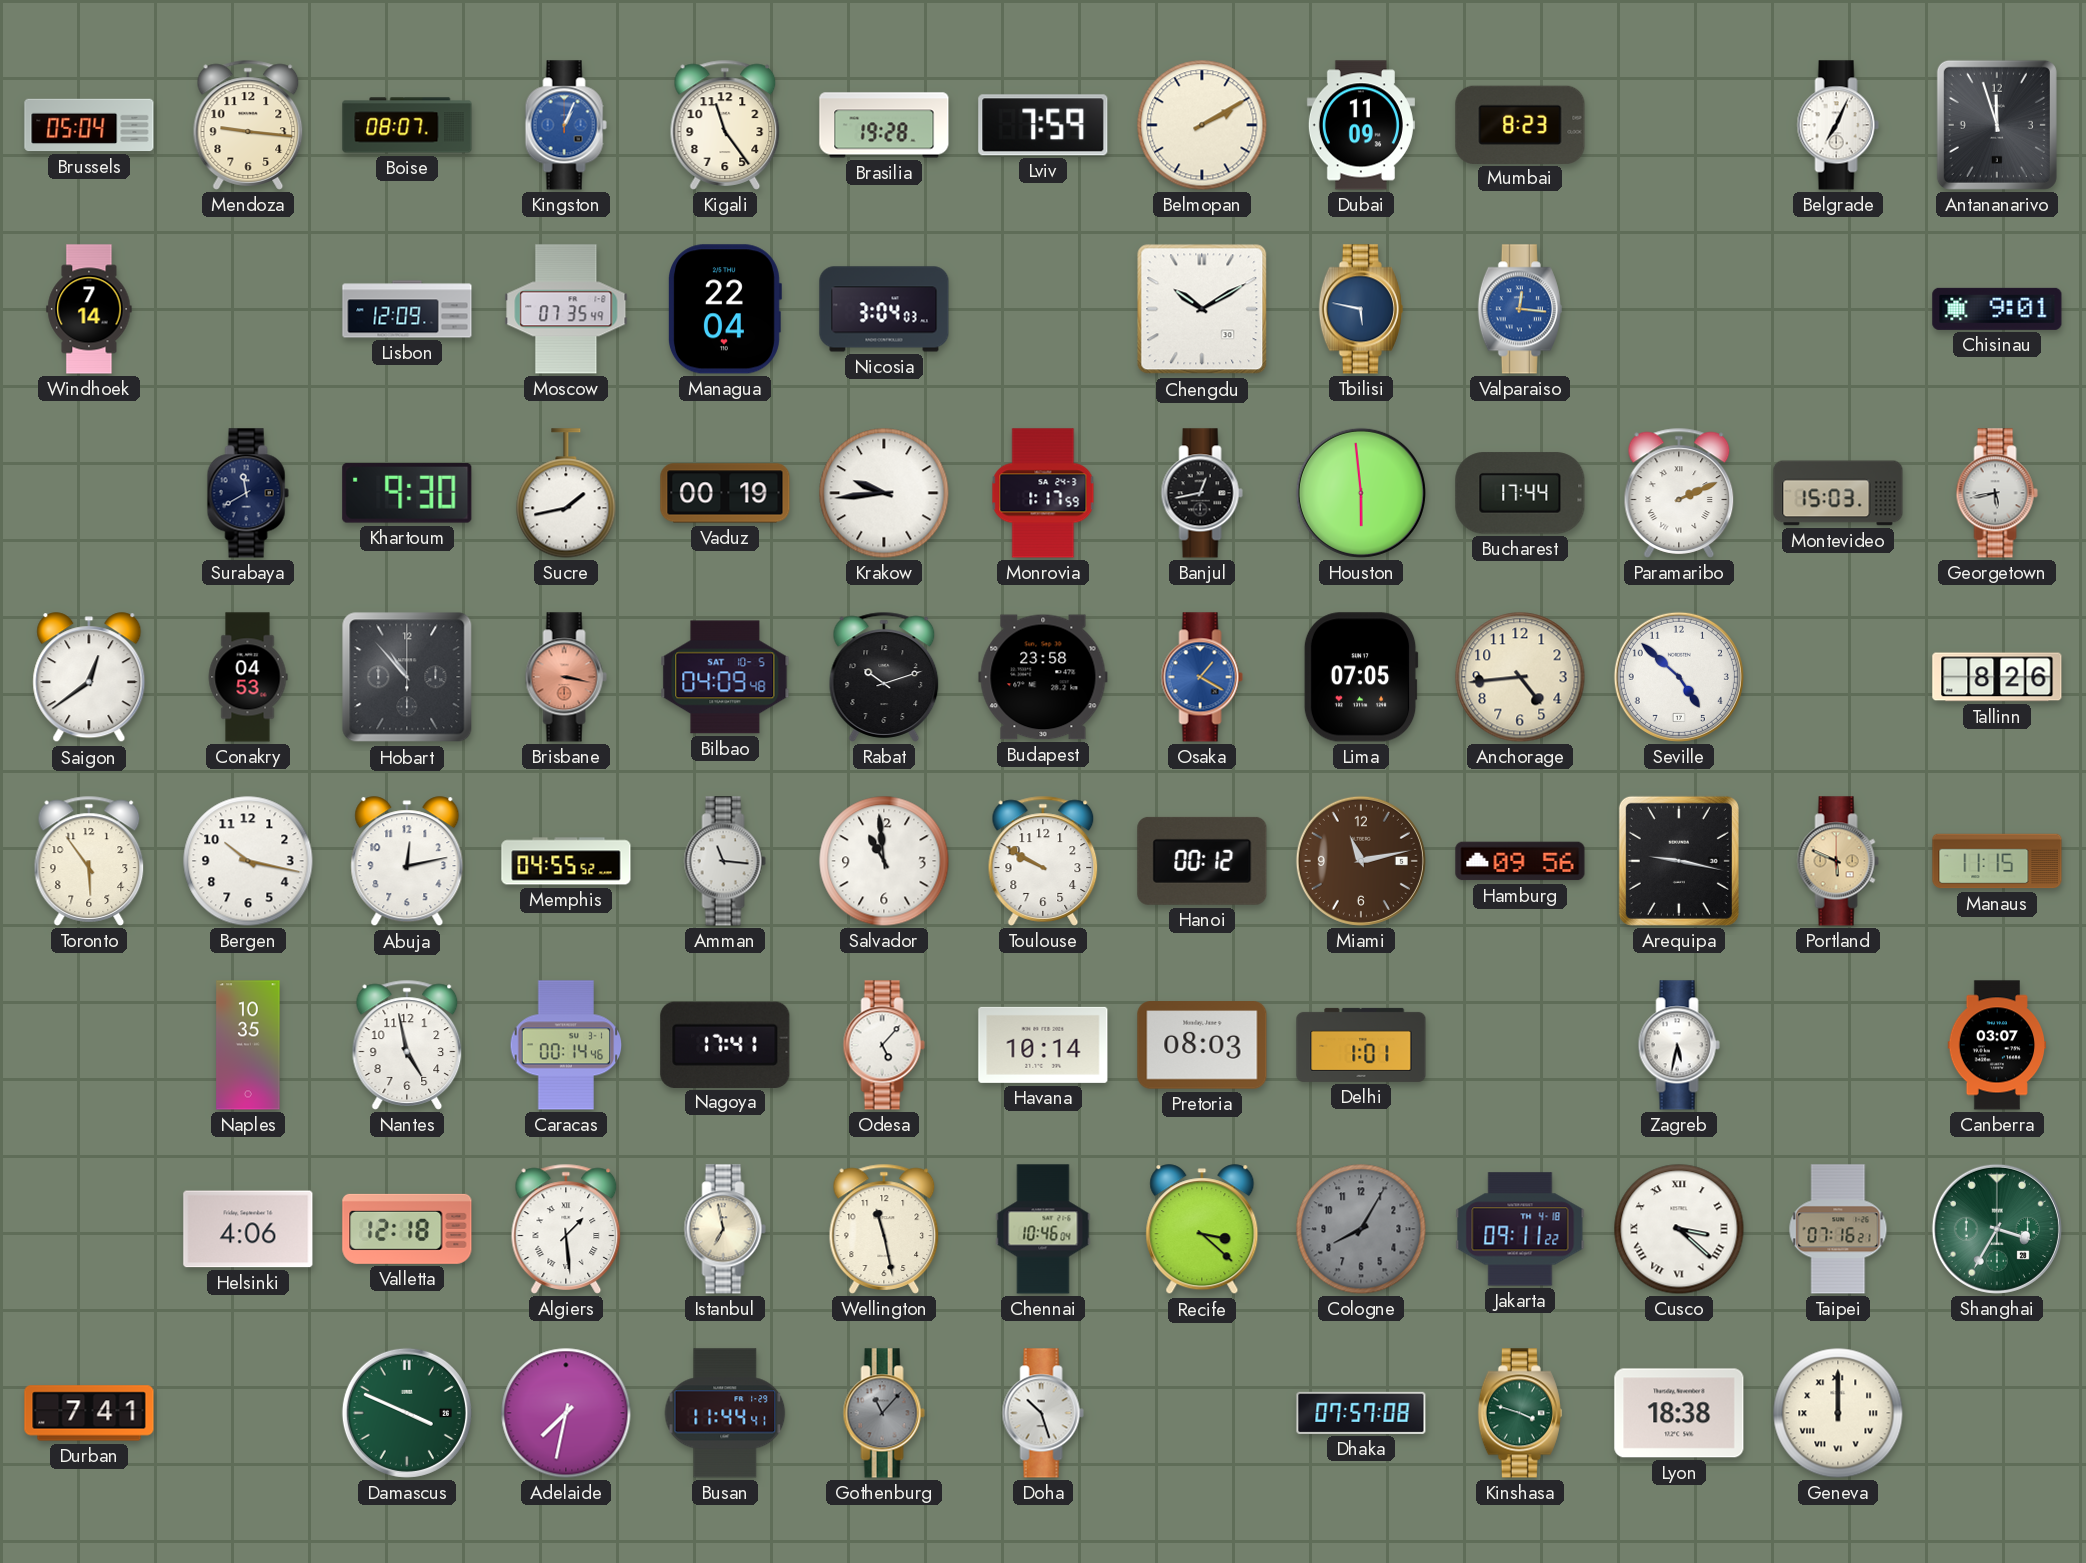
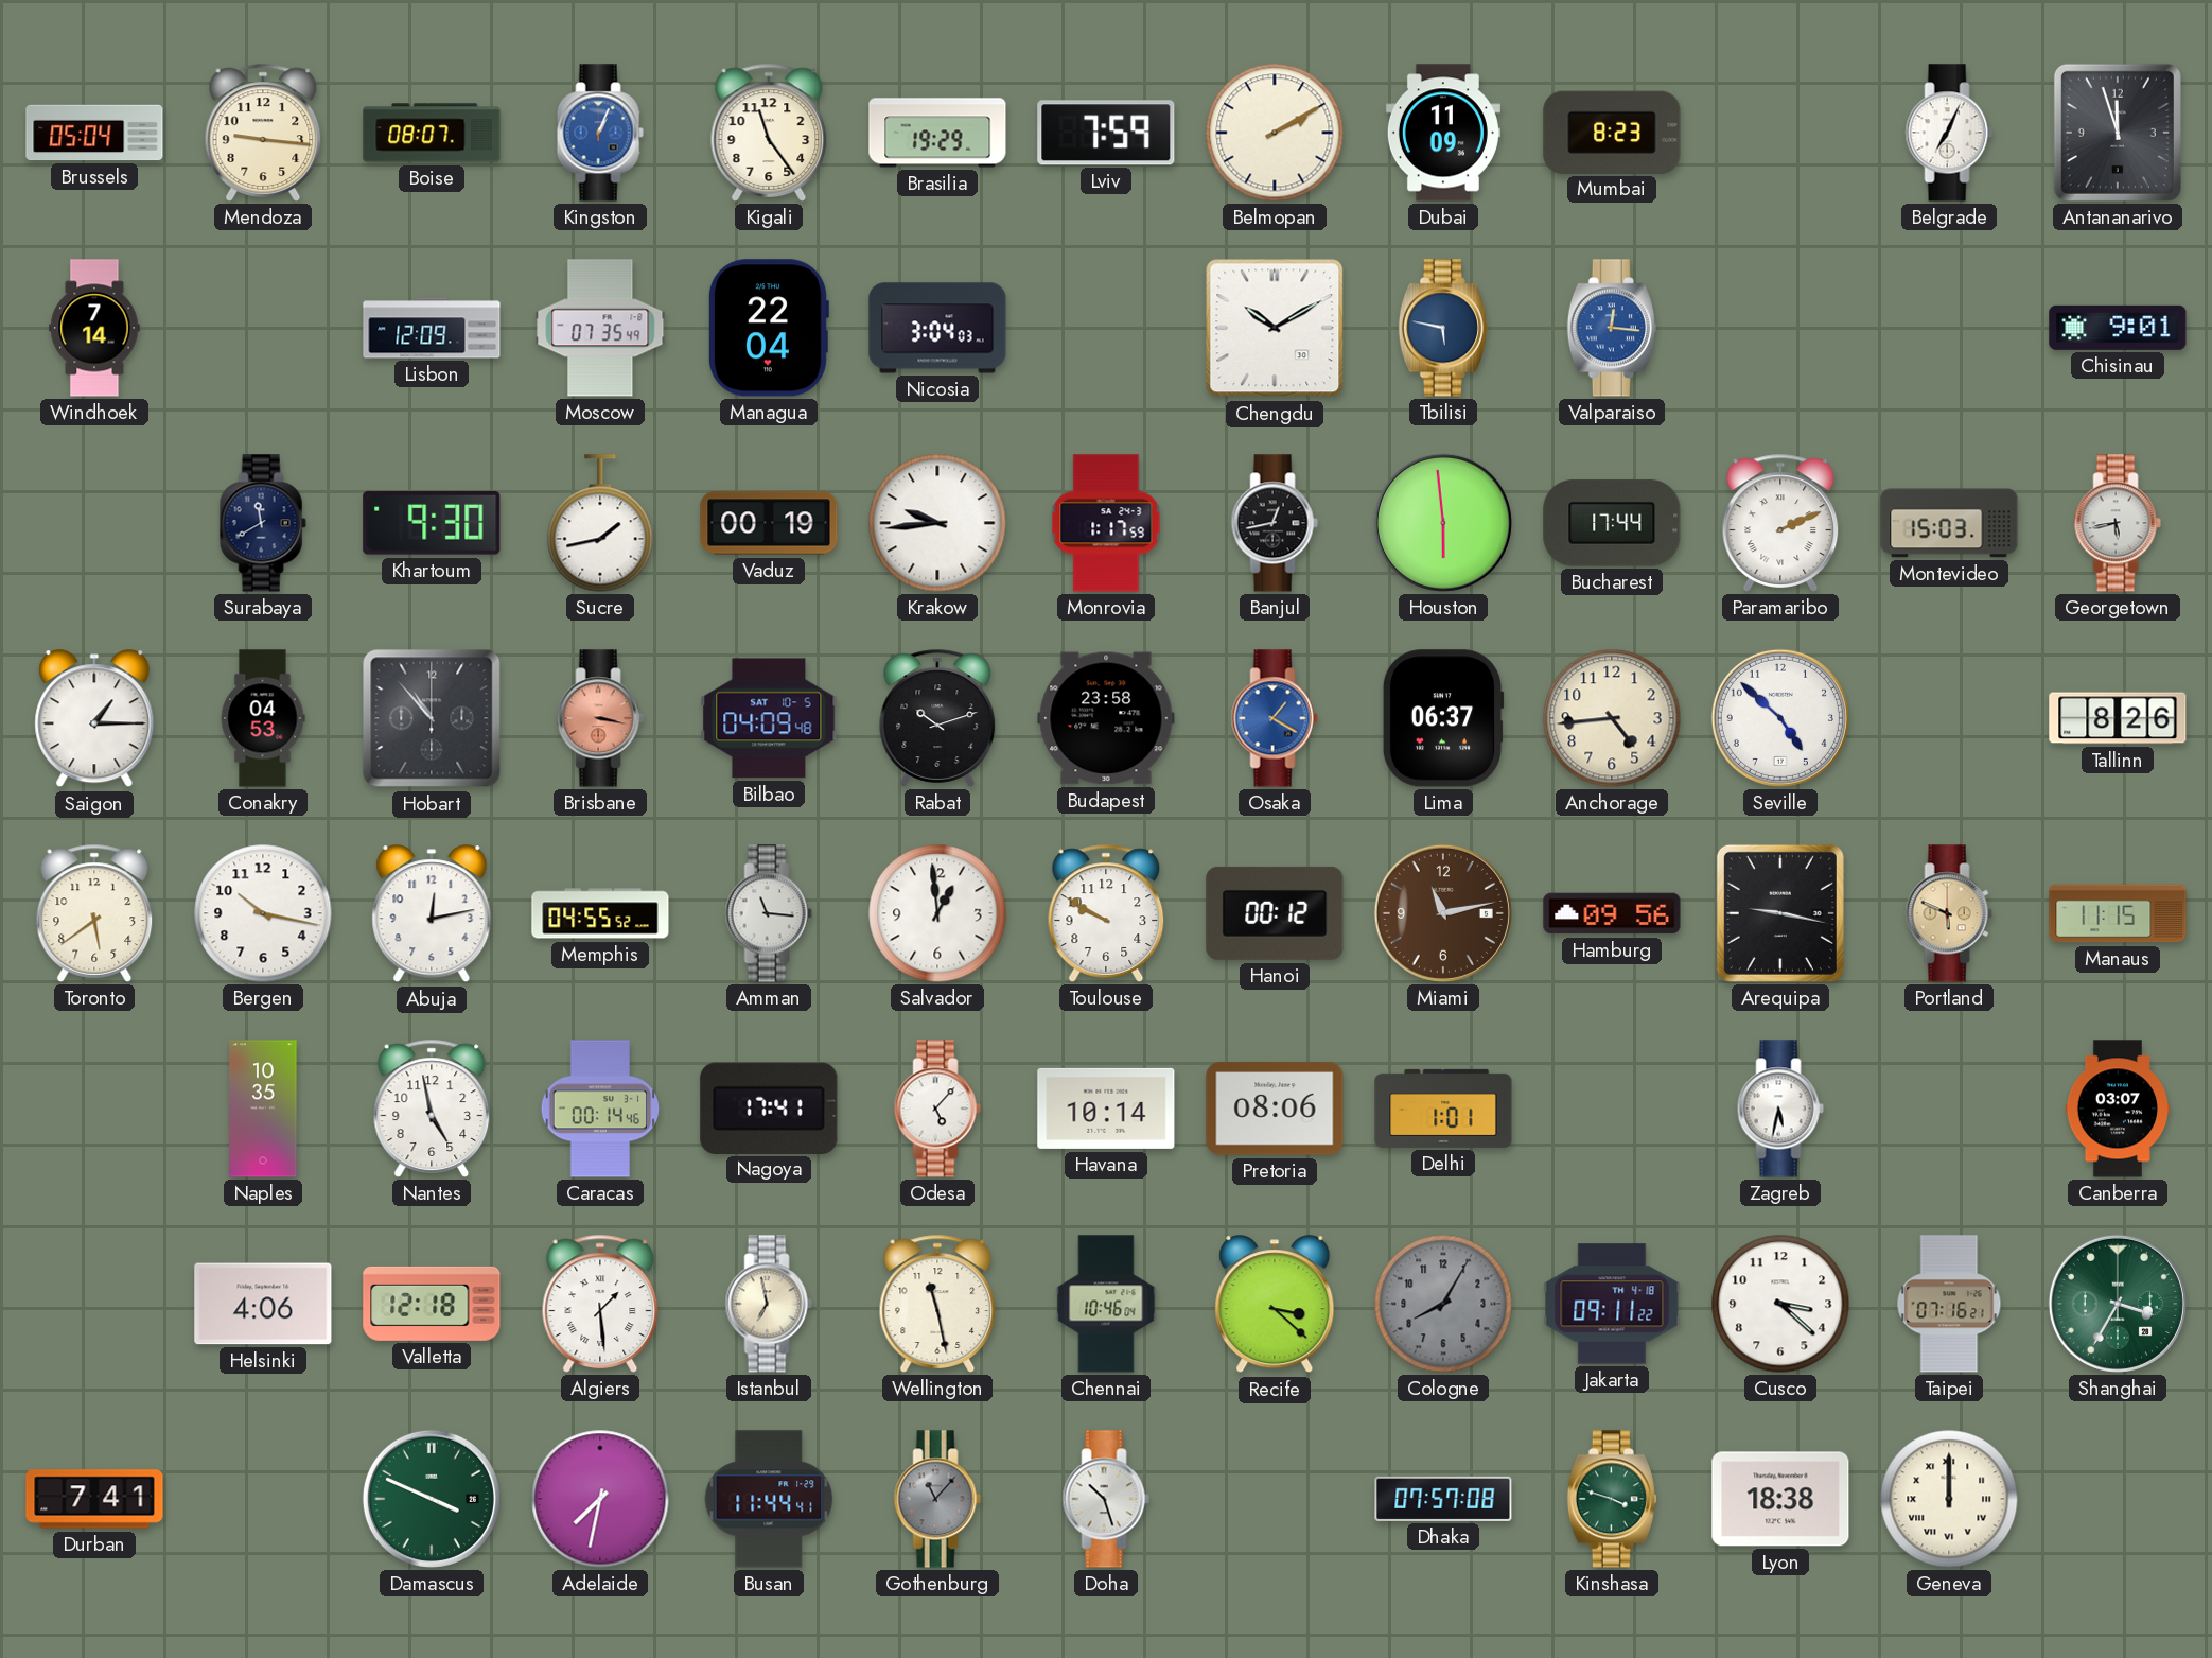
Brasilia: 19:28 -> 19:29
Saigon: 12:39 -> 1:15
Lima: 07:05 -> 06:37
Toronto: 5:54 -> 5:39
Salvador: 10:59 -> 12:59
Pretoria: 08:03 -> 08:06
Cusco numerals: Roman -> Arabic
